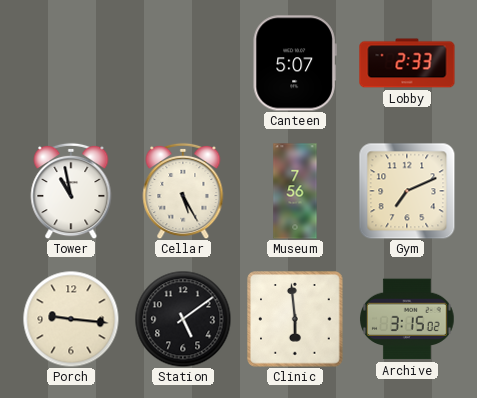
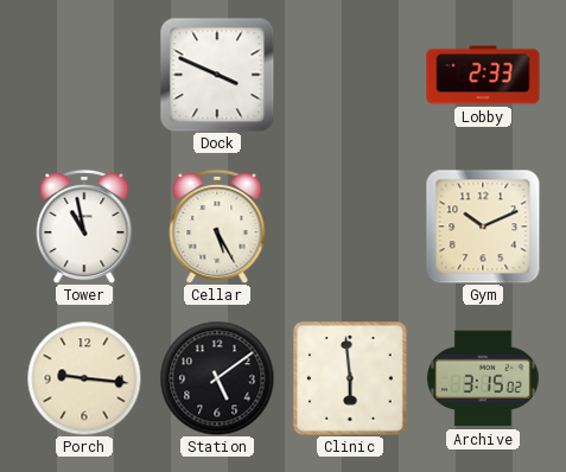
Dock: none -> 3:49
Canteen: 5:07 -> none
Museum: 7:56 -> none
Gym: 7:11 -> 10:11
